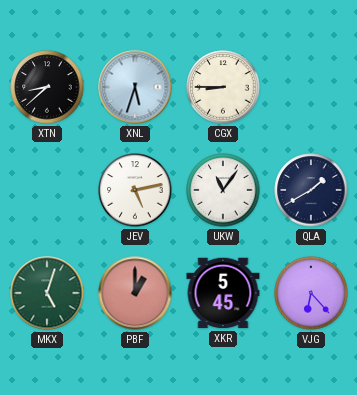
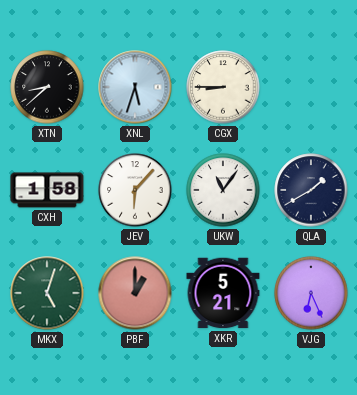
CXH: none -> 1:58
JEV: 5:13 -> 6:07
XKR: 5:45 -> 5:21
VJG: 6:23 -> 6:26
